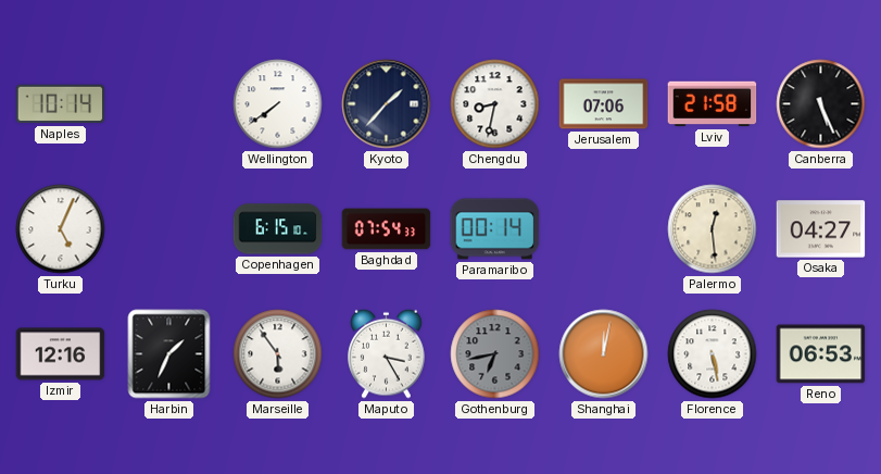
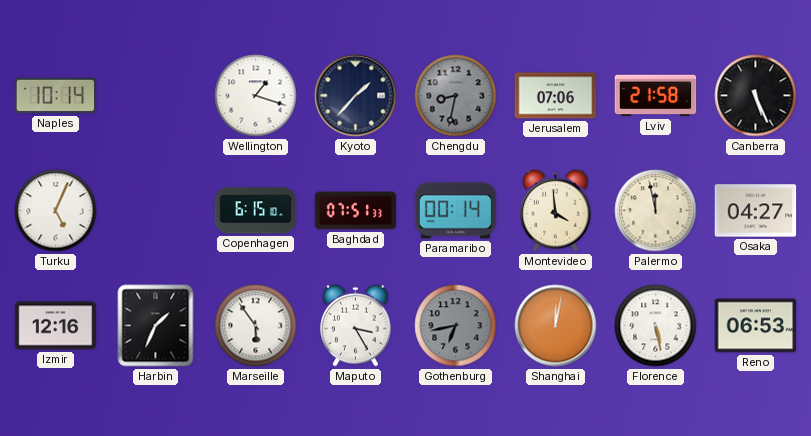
Wellington: 7:39 -> 1:18
Chengdu dial: white -> grey
Baghdad: 07:54 -> 07:51
Montevideo: none -> 3:59
Palermo: 12:29 -> 11:58
